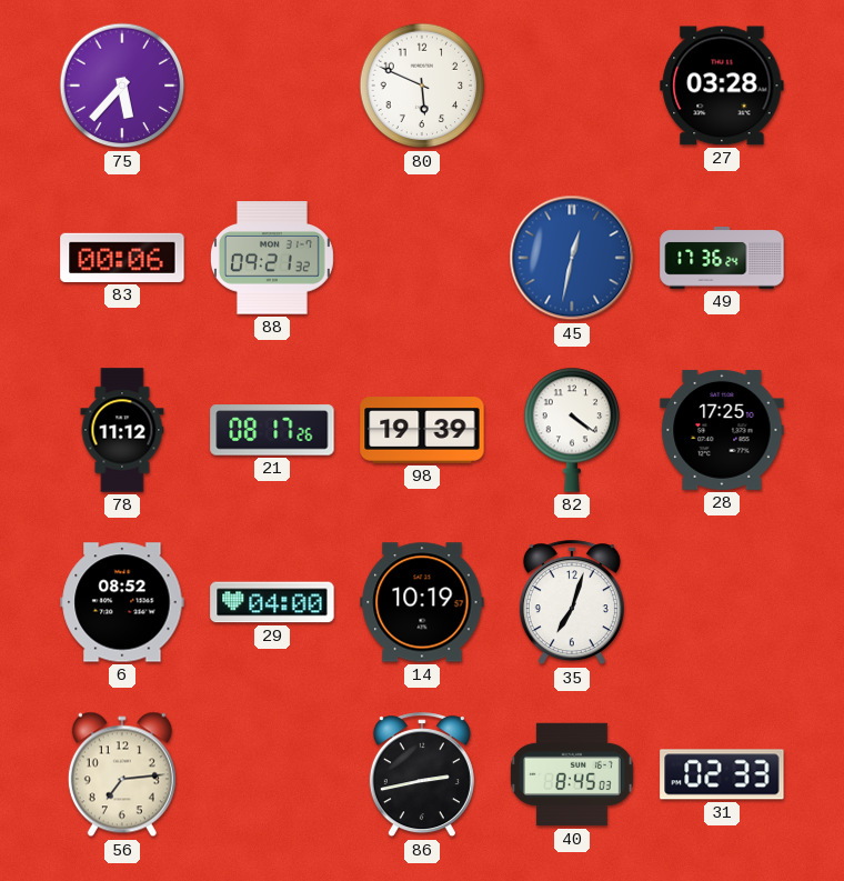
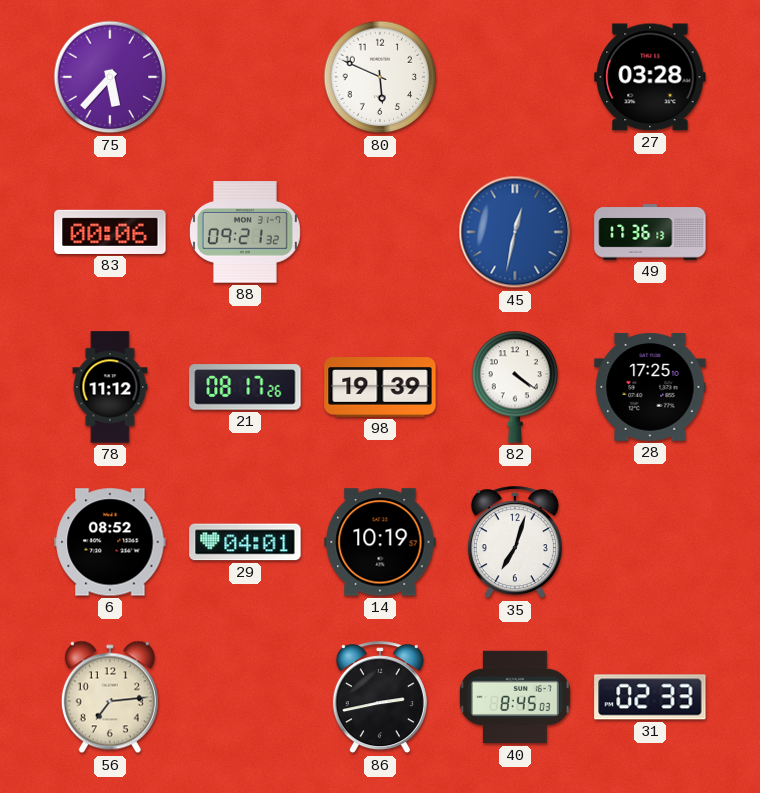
49: 17:36:24 -> 17:36:13
29: 04:00 -> 04:01
